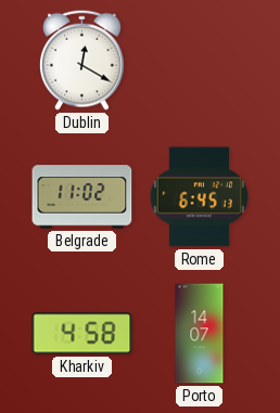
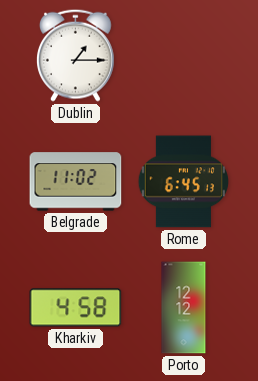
Dublin: 12:20 -> 1:15
Porto: 14:07 -> 12:12
